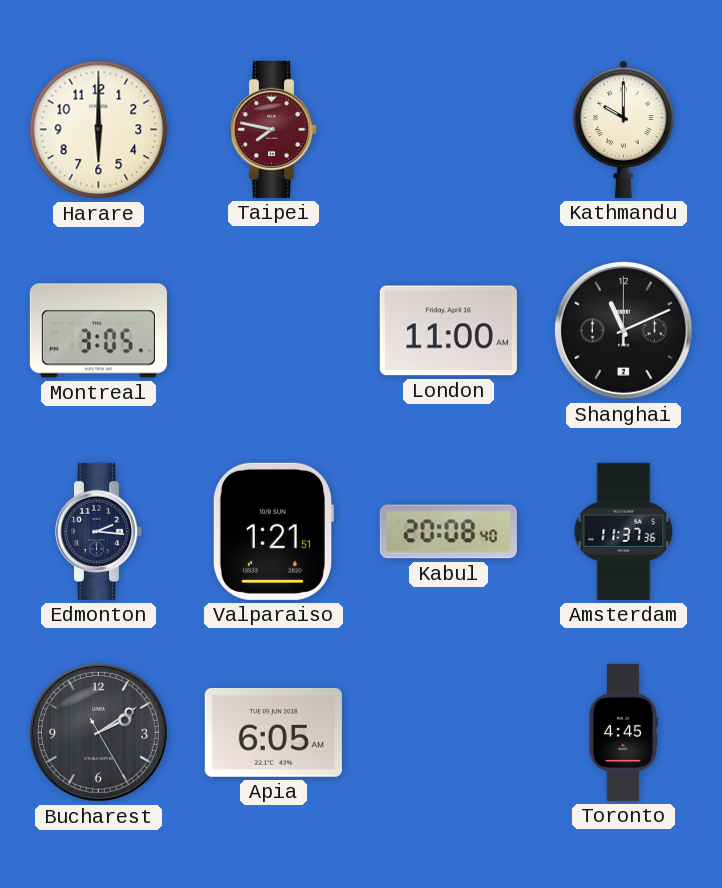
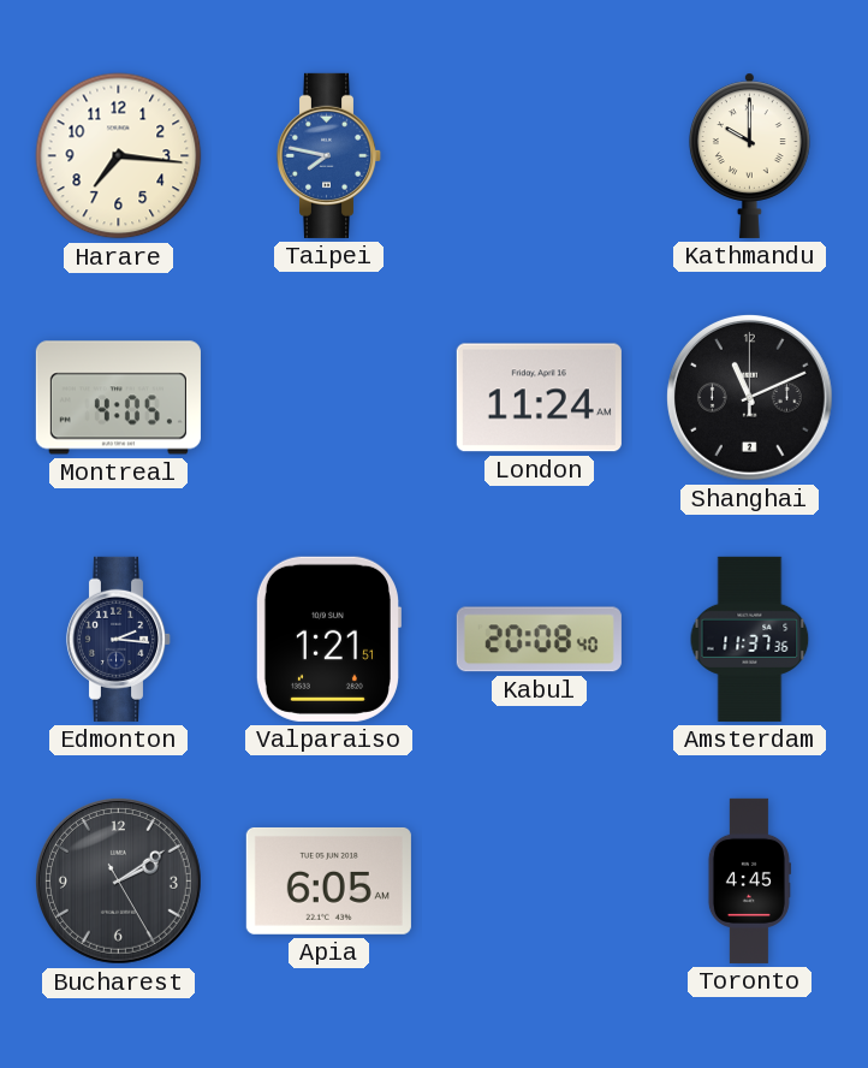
Harare: 6:00 -> 7:16
Taipei dial: burgundy -> blue
Montreal: 3:05 -> 4:05
London: 11:00 -> 11:24
